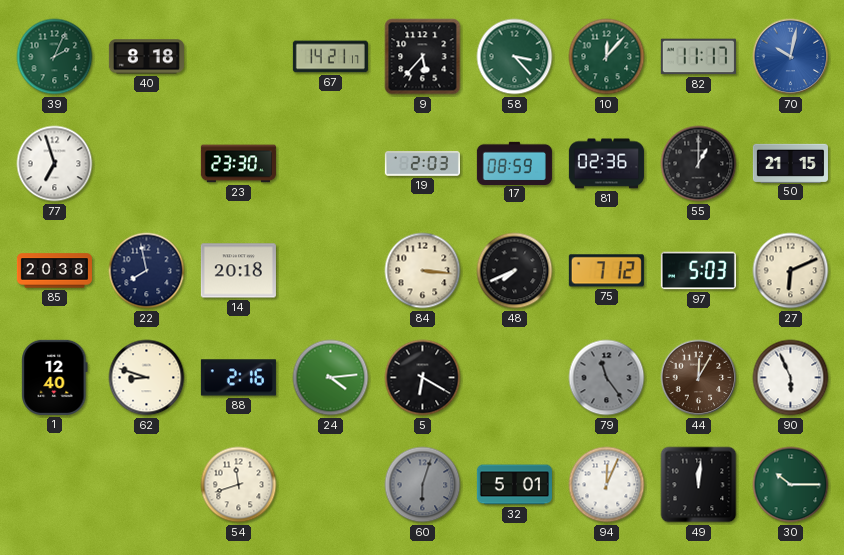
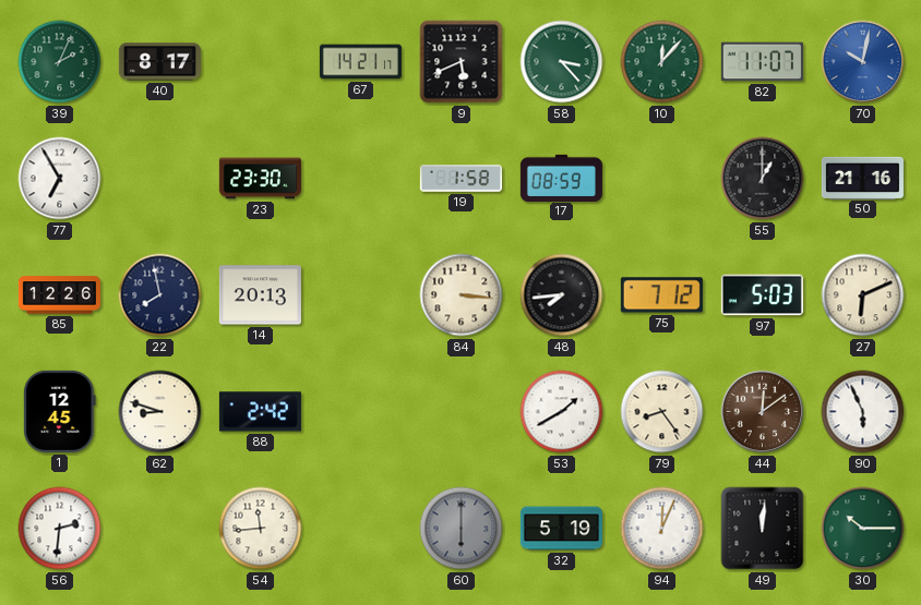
40: 8:18 -> 8:17
9: 5:37 -> 5:41
82: 11:17 -> 11:07
77: 6:57 -> 6:55
19: 2:03 -> 1:58
81: 02:36 -> none
50: 21:15 -> 21:16
85: 20:38 -> 12:26
14: 20:18 -> 20:13
48: 7:41 -> 7:44
1: 12:40 -> 12:45
88: 2:16 -> 2:42
24: 4:14 -> none
5: 6:20 -> none
53: none -> 1:40
79: 11:24 -> 8:24
79 dial: grey -> cream
44: 12:05 -> 12:09
56: none -> 2:31
54: 11:42 -> 11:44
60: 6:03 -> 6:00
32: 5:01 -> 5:19
